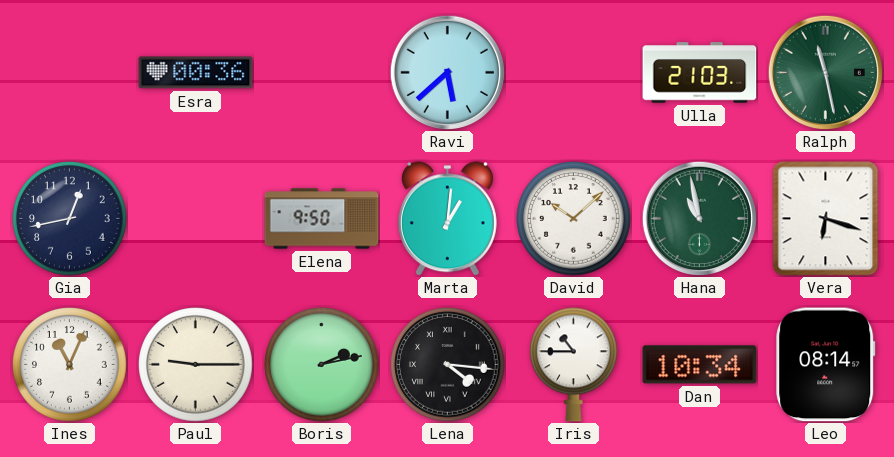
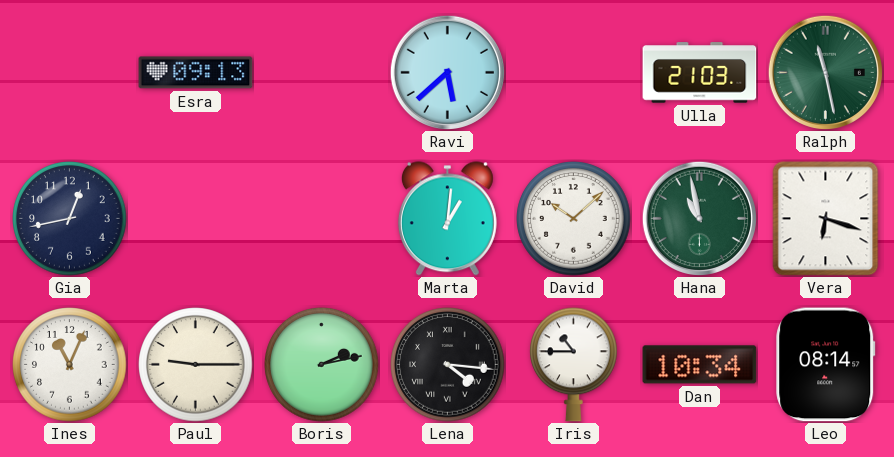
Esra: 00:36 -> 09:13
Elena: 9:50 -> none
